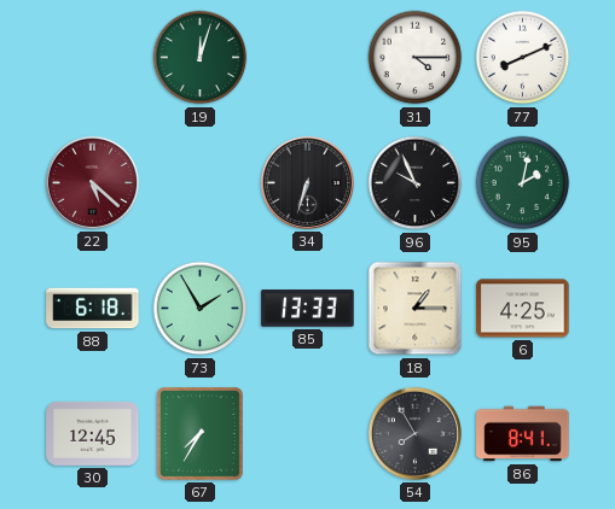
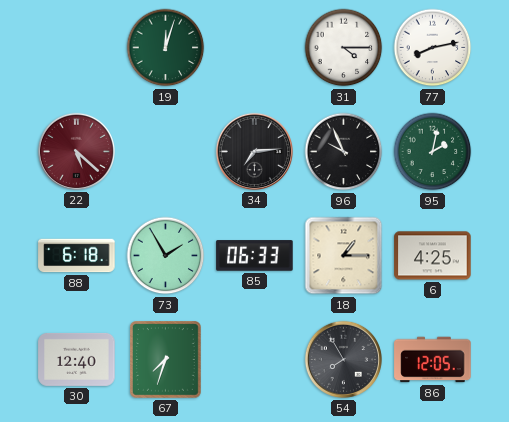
77: 8:11 -> 8:13
34: 6:33 -> 7:14
85: 13:33 -> 06:33
30: 12:45 -> 12:40
67: 7:35 -> 7:33
86: 8:41 -> 12:05
